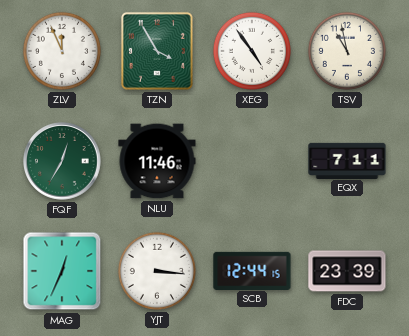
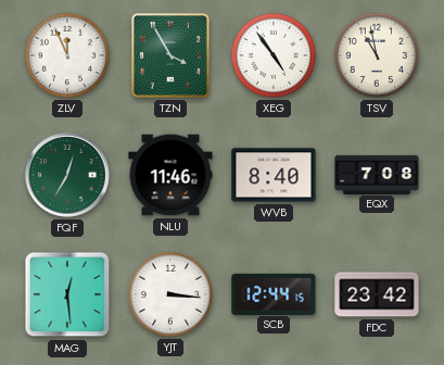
WVB: none -> 8:40
EQX: 7:11 -> 7:08
MAG: 12:34 -> 12:29
FDC: 23:39 -> 23:42
